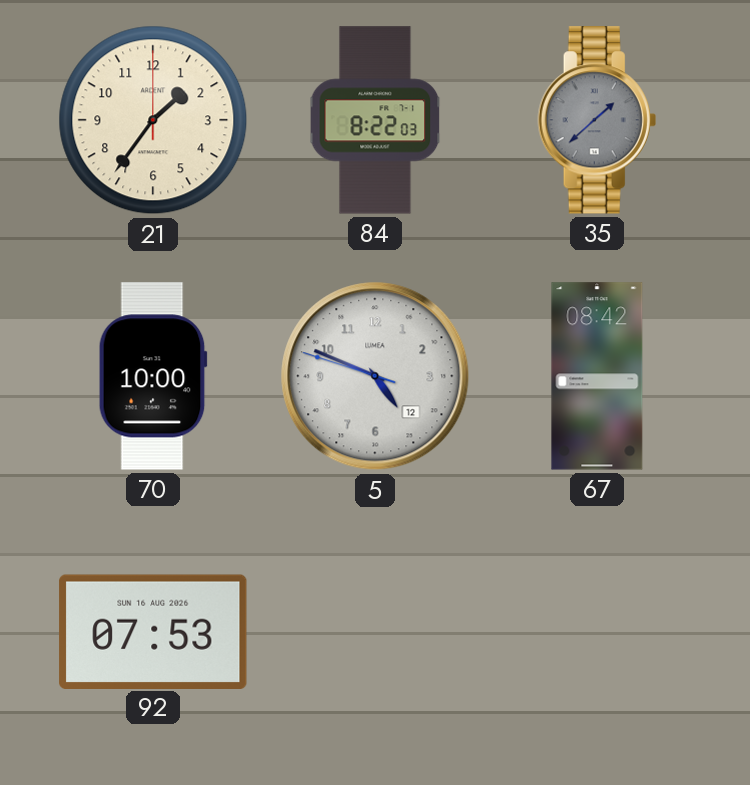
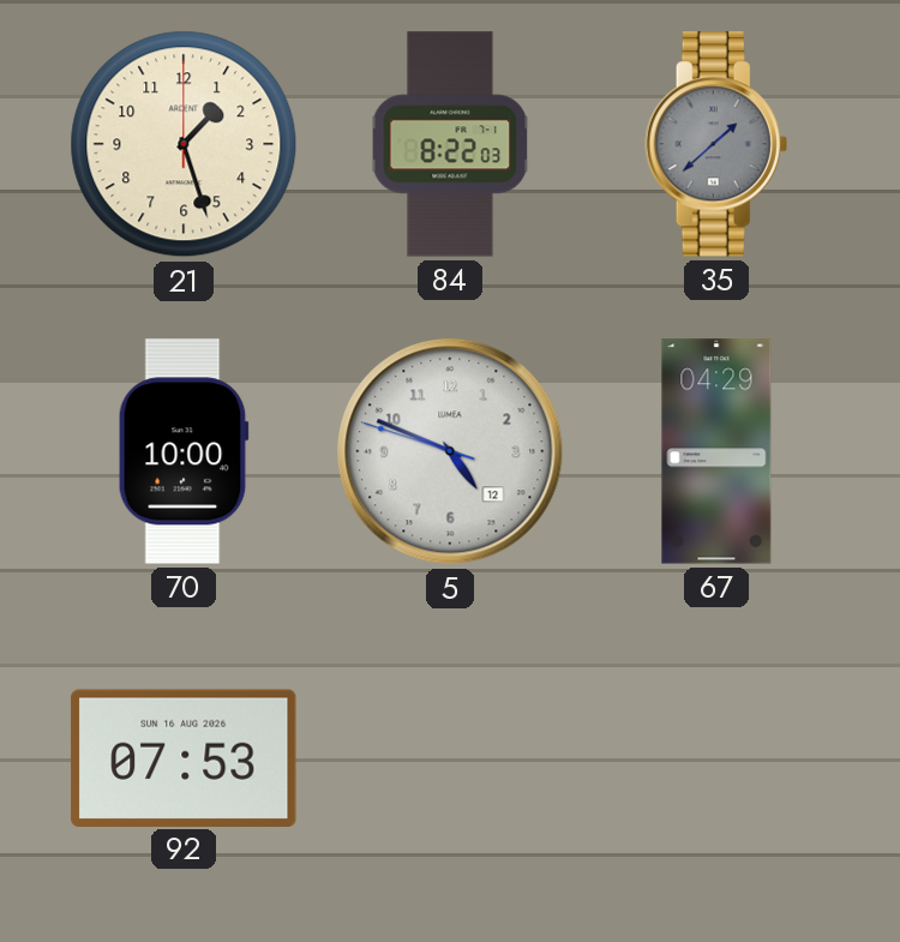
21: 1:36 -> 1:27
67: 08:42 -> 04:29
